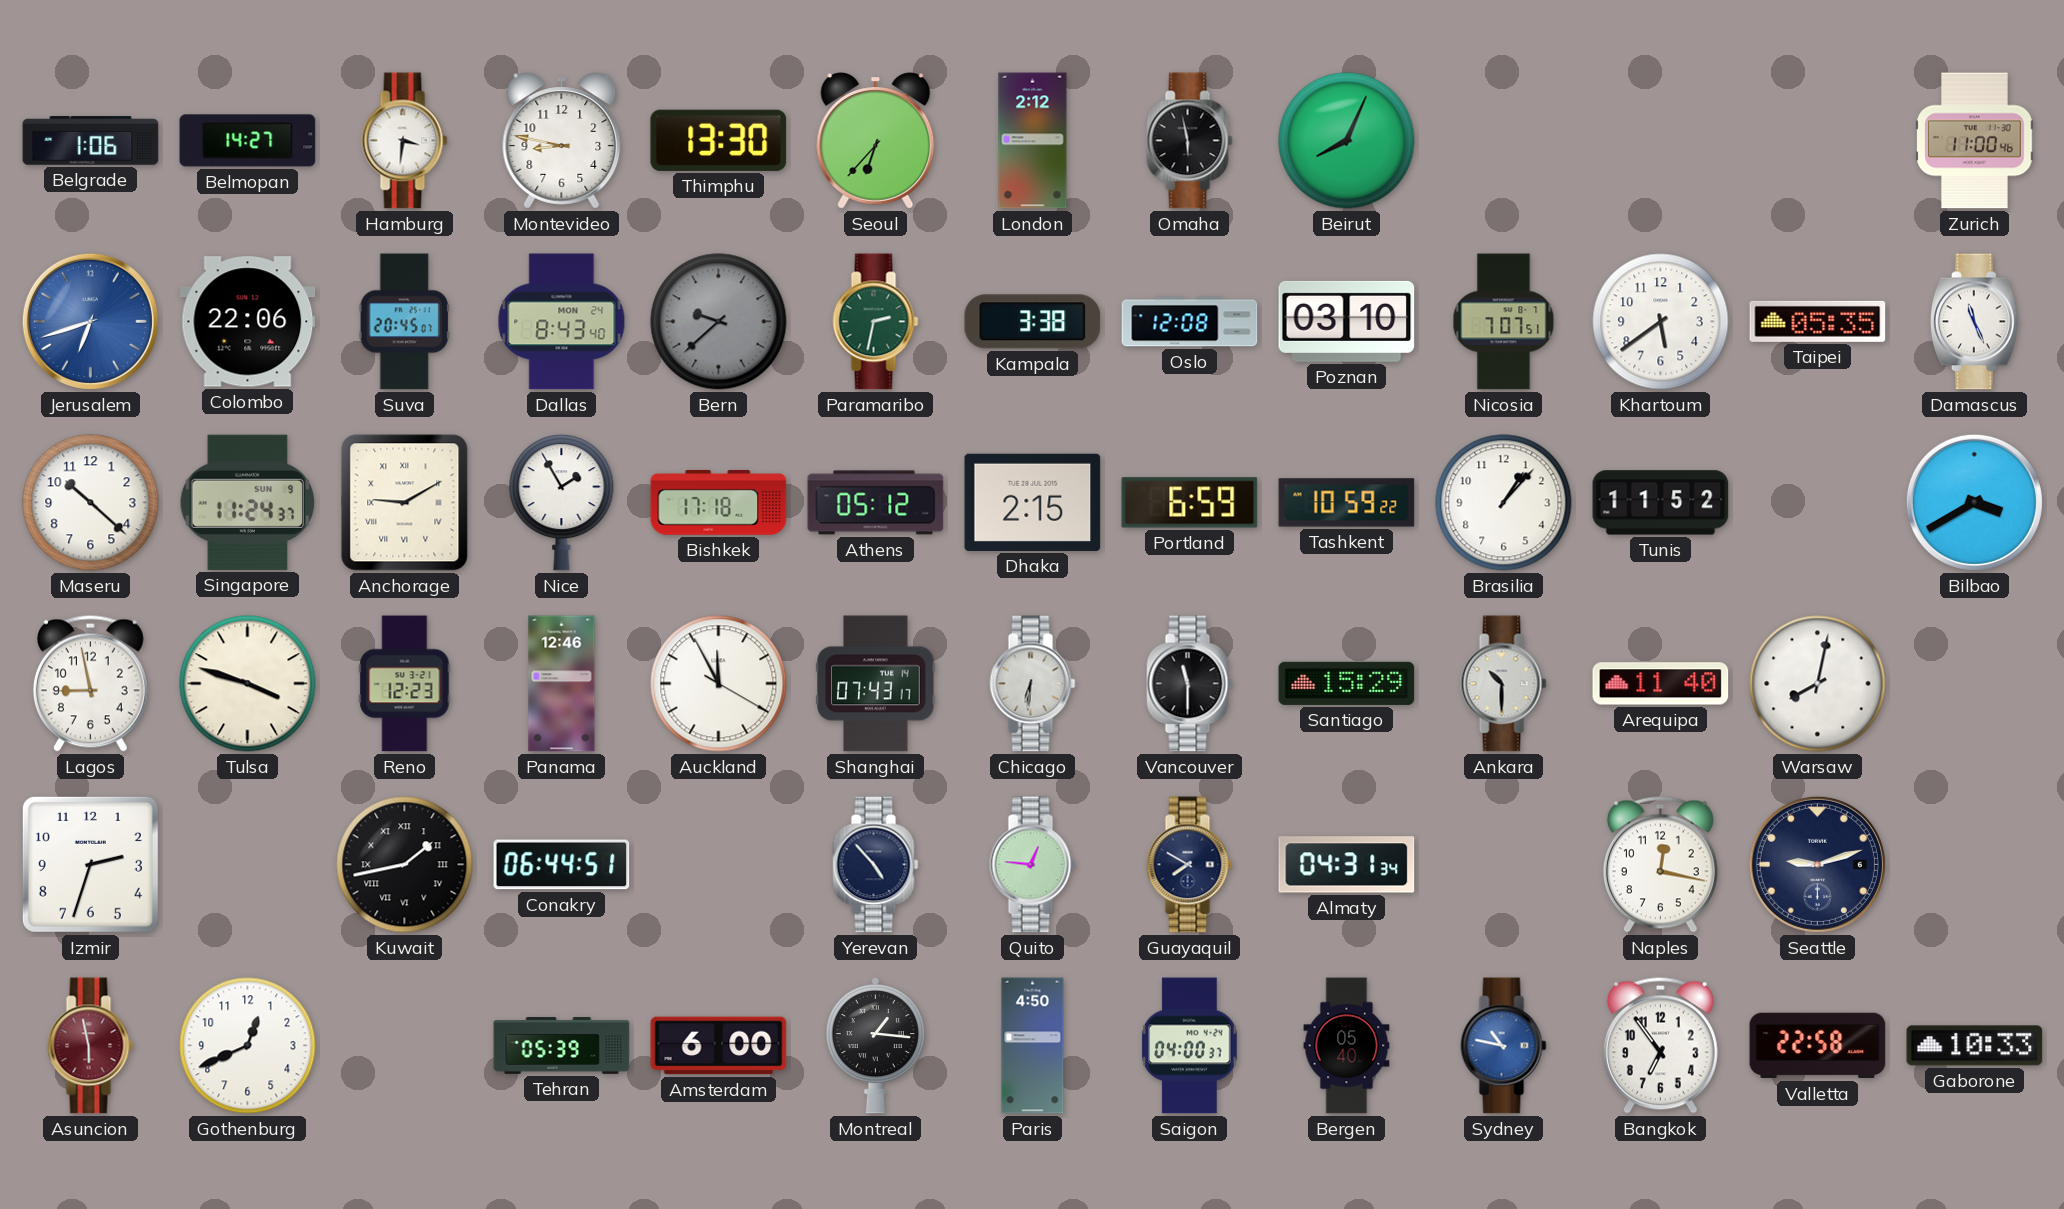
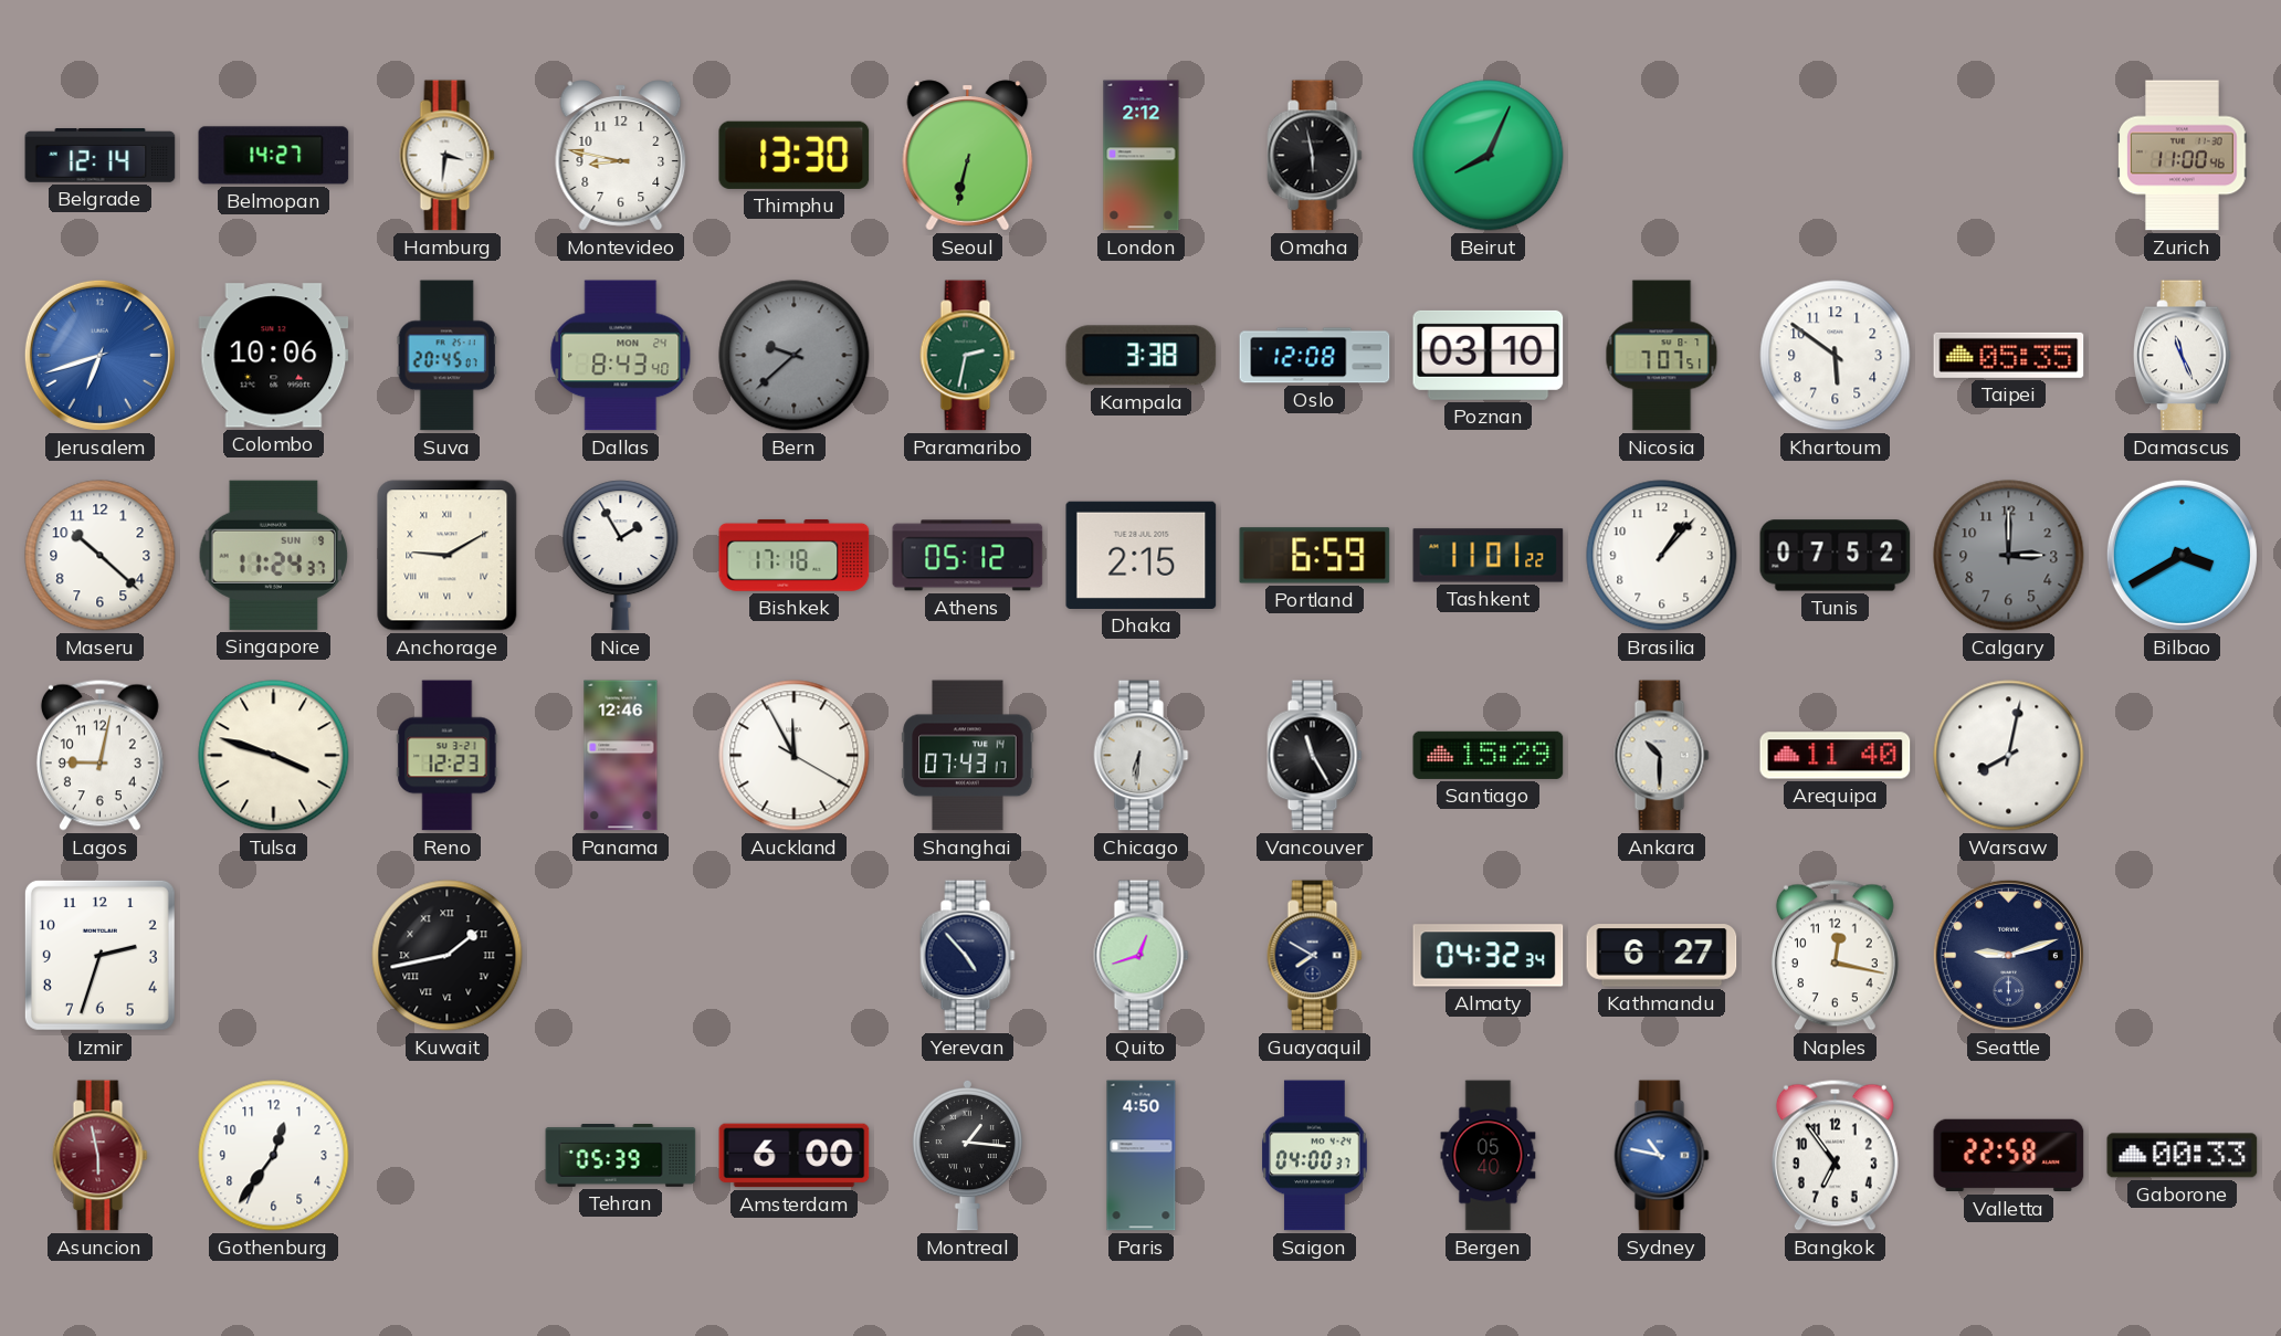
Belgrade: 1:06 -> 12:14
Seoul: 6:37 -> 6:32
Colombo: 22:06 -> 10:06
Khartoum: 5:39 -> 5:51
Tashkent: 10:59 -> 11:01
Tunis: 11:52 -> 07:52
Calgary: none -> 3:00
Lagos: 8:58 -> 9:02
Vancouver: 11:30 -> 11:25
Conakry: 06:44 -> none
Quito: 12:46 -> 12:42
Almaty: 04:31 -> 04:32
Kathmandu: none -> 6:27
Gothenburg: 12:41 -> 12:36
Gaborone: 10:33 -> 00:33
